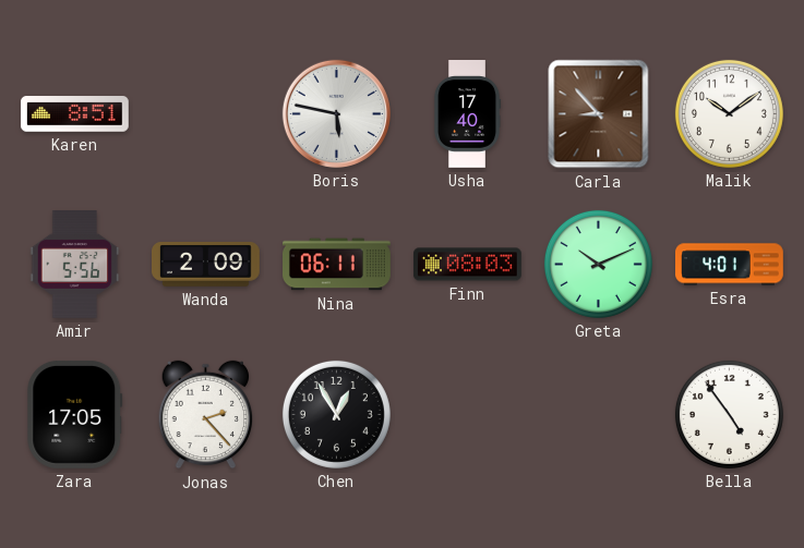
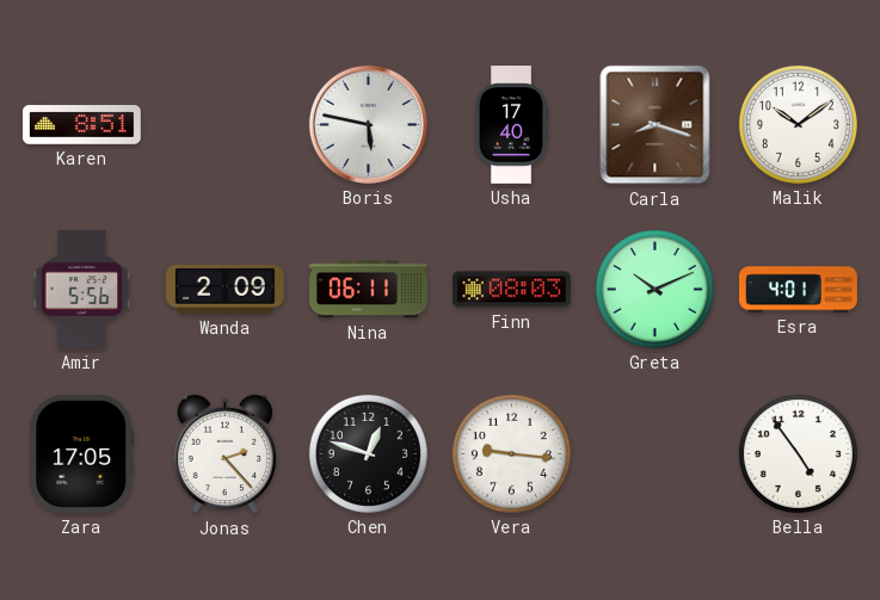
Carla: 8:53 -> 8:18
Chen: 12:55 -> 12:48
Vera: none -> 9:16
